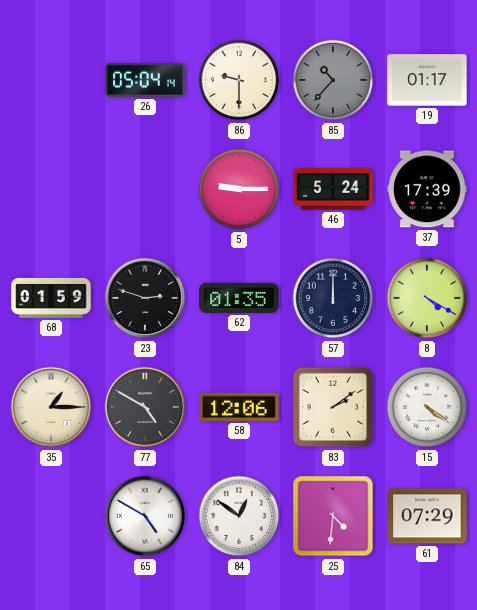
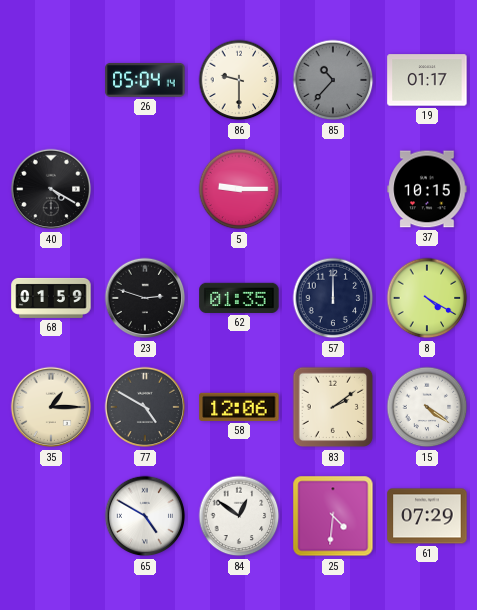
40: none -> 4:20
46: 5:24 -> none
37: 17:39 -> 10:15
